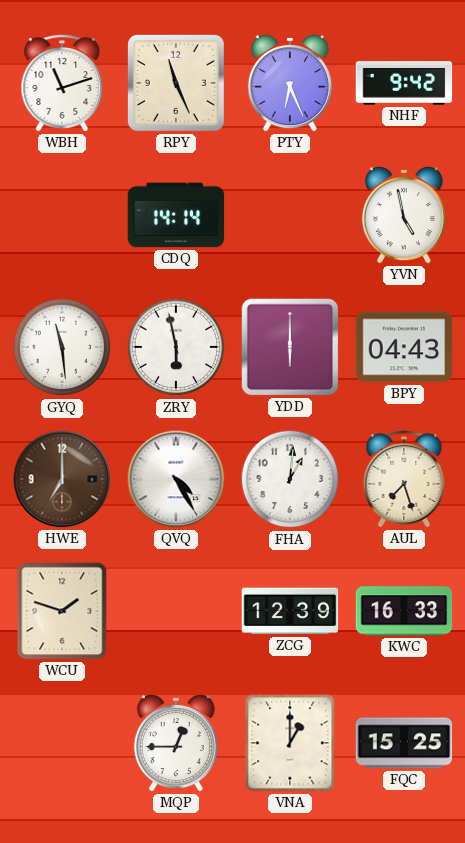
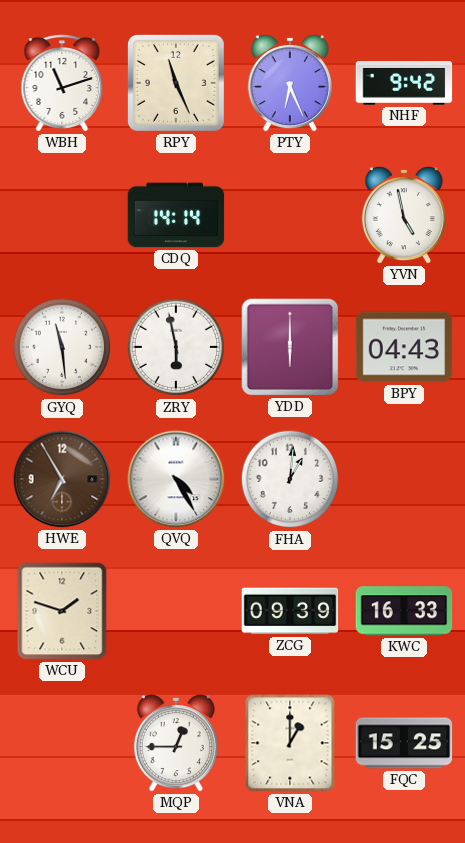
HWE: 7:00 -> 6:55
AUL: 7:27 -> none
ZCG: 12:39 -> 09:39
